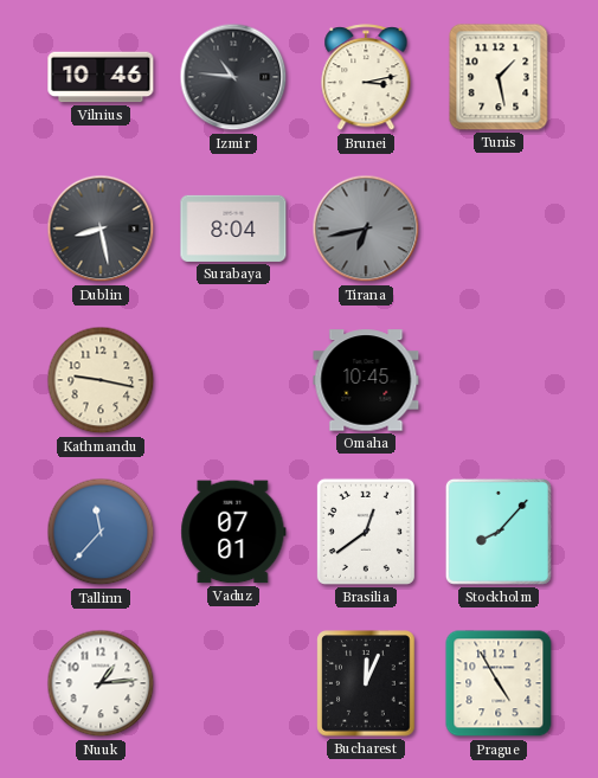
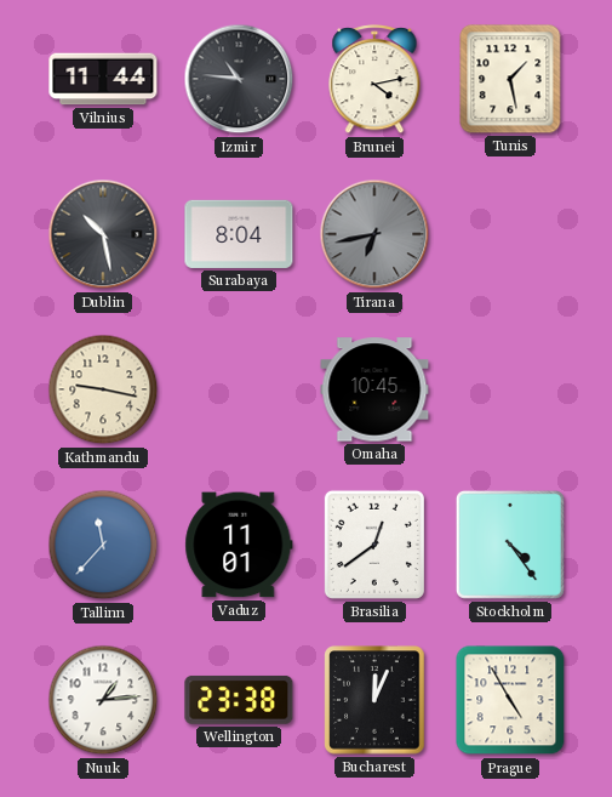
Vilnius: 10:46 -> 11:44
Brunei: 3:13 -> 4:13
Dublin: 8:28 -> 10:28
Vaduz: 07:01 -> 11:01
Stockholm: 8:07 -> 4:24
Wellington: none -> 23:38
